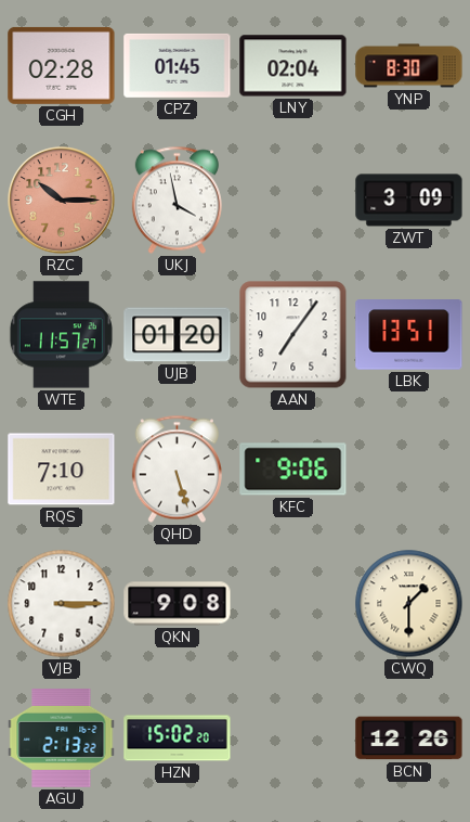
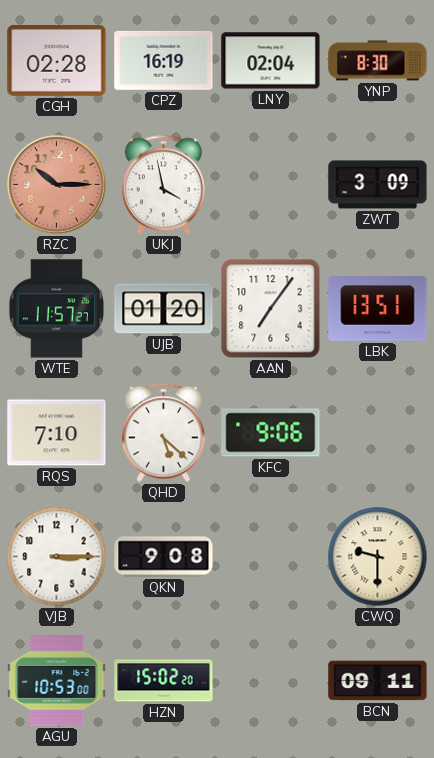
CPZ: 01:45 -> 16:19
QHD: 5:27 -> 5:22
CWQ: 1:30 -> 9:30
AGU: 2:13 -> 10:53
BCN: 12:26 -> 09:11
